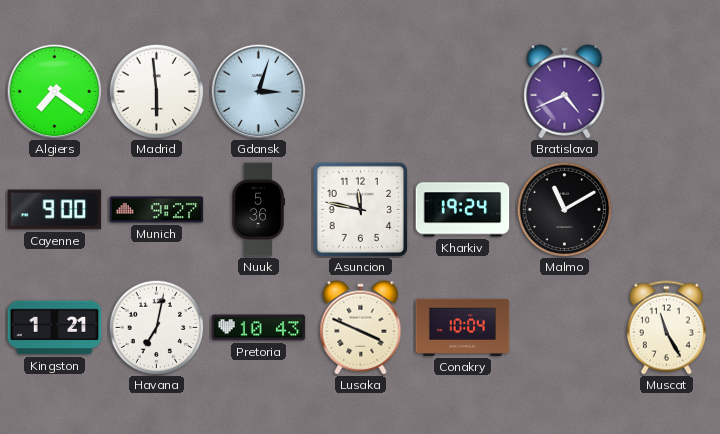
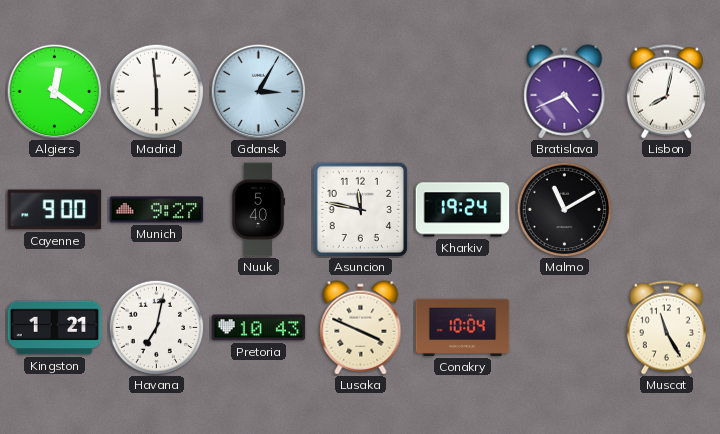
Algiers: 7:21 -> 12:21
Gdansk: 3:03 -> 3:05
Lisbon: none -> 8:02
Nuuk: 5:36 -> 5:40
